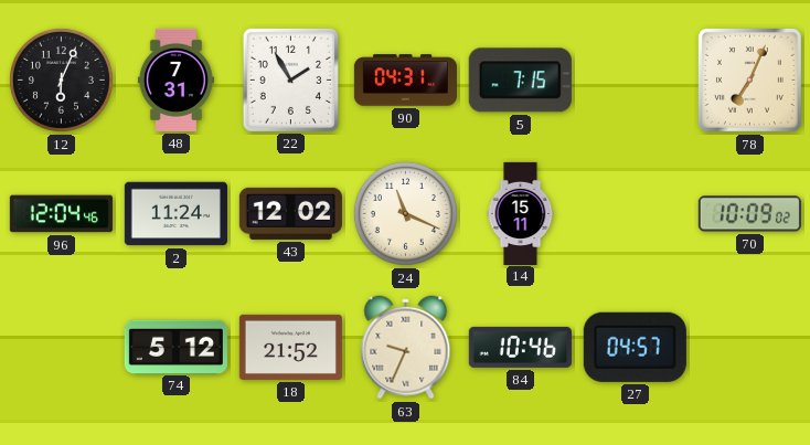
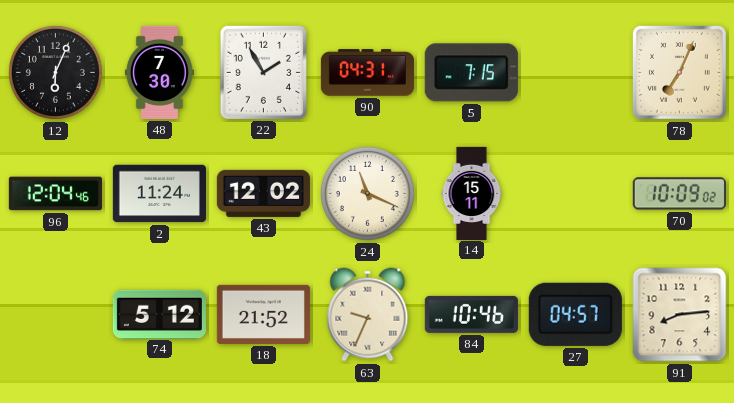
48: 7:31 -> 7:30
91: none -> 8:14
